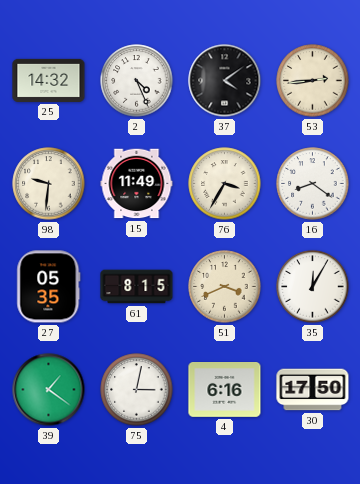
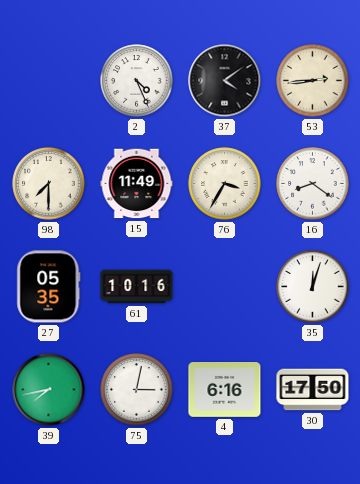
25: 14:32 -> none
98: 9:31 -> 7:30
61: 8:15 -> 10:16
51: 3:41 -> none
35: 12:05 -> 12:03
39: 1:21 -> 7:43
